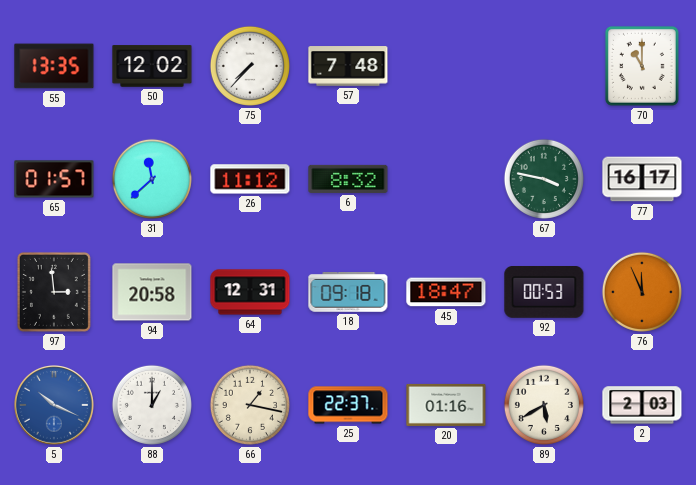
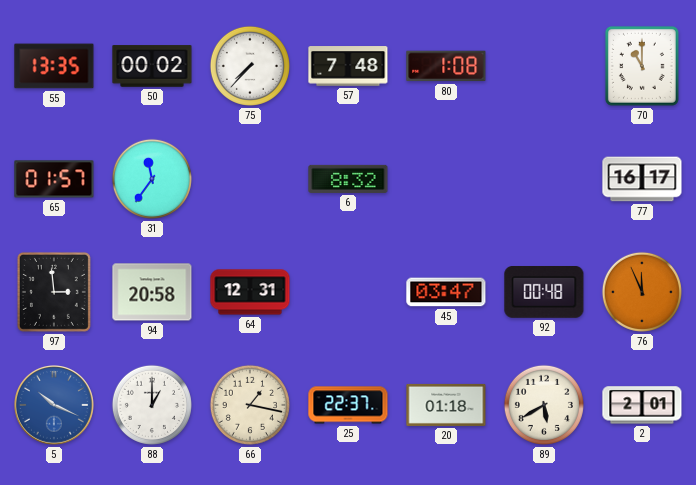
50: 12:02 -> 00:02
80: none -> 1:08
31: 11:38 -> 11:36
26: 11:12 -> none
67: 3:47 -> none
18: 09:18 -> none
45: 18:47 -> 03:47
92: 00:53 -> 00:48
20: 01:16 -> 01:18
2: 2:03 -> 2:01
